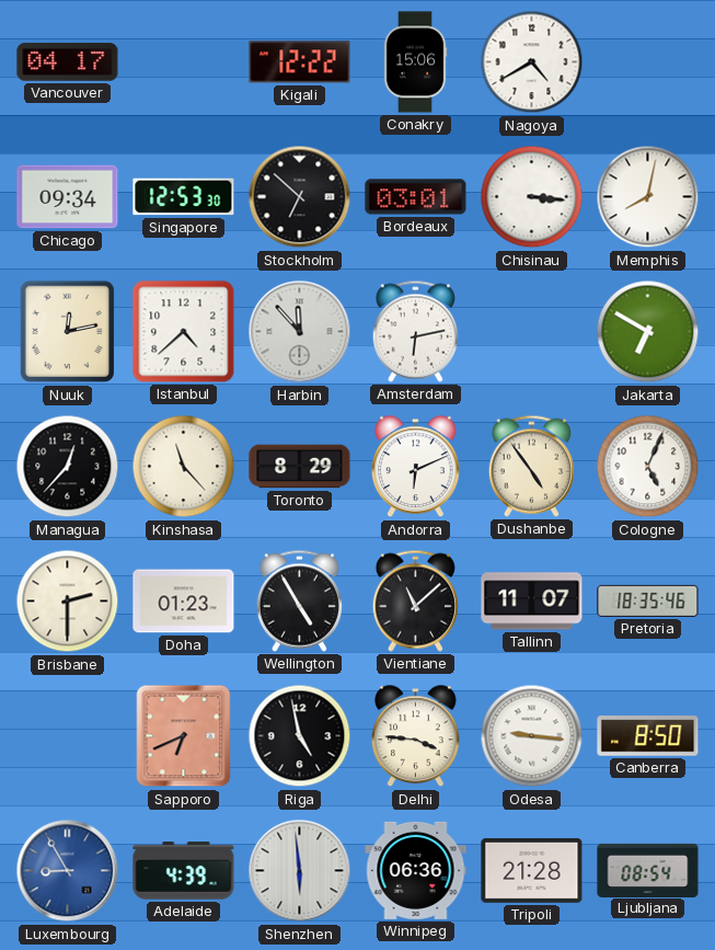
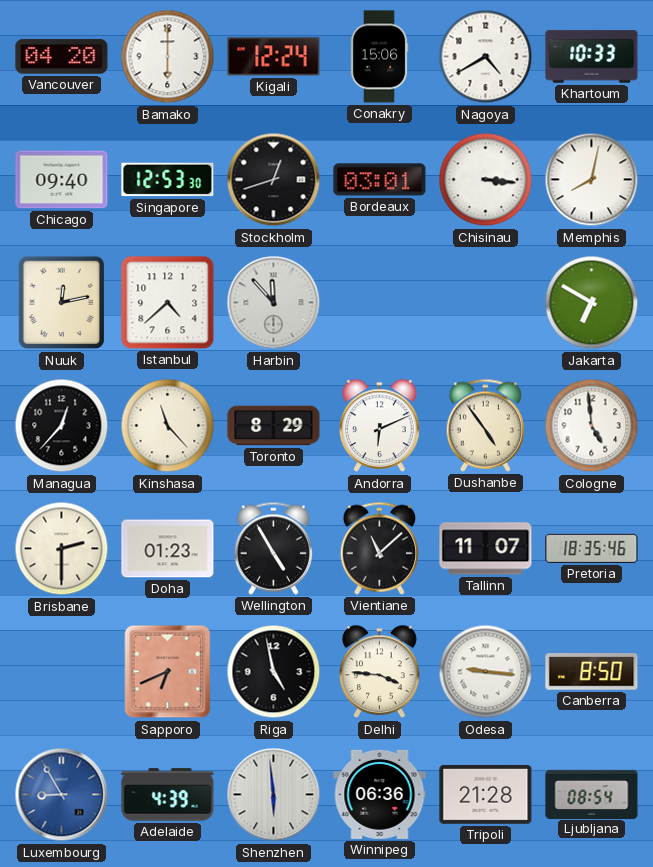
Vancouver: 04:17 -> 04:20
Bamako: none -> 6:00
Kigali: 12:22 -> 12:24
Khartoum: none -> 10:33
Chicago: 09:34 -> 09:40
Stockholm: 6:52 -> 12:42
Amsterdam: 6:13 -> none
Cologne: 5:04 -> 4:59
